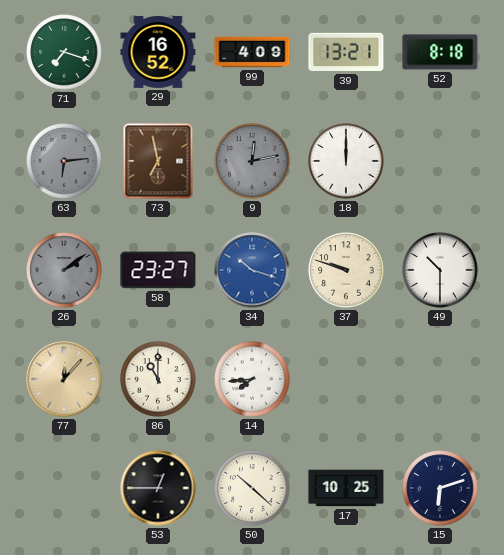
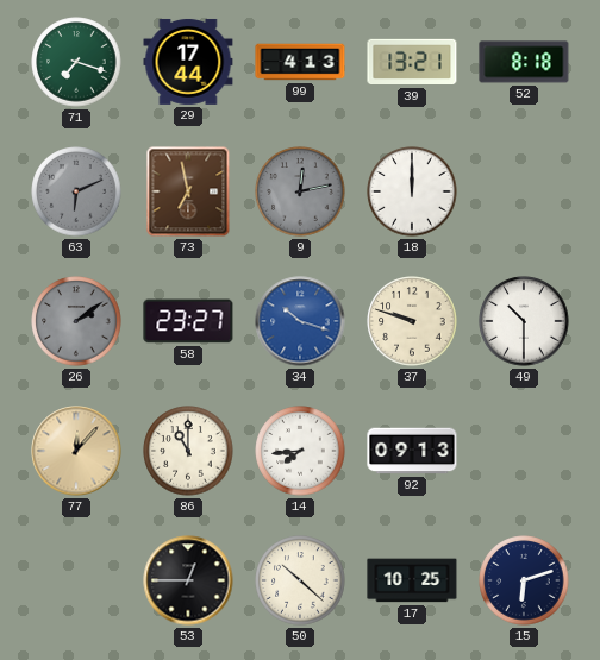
29: 16:52 -> 17:44
99: 4:09 -> 4:13
63: 6:14 -> 6:11
92: none -> 09:13
